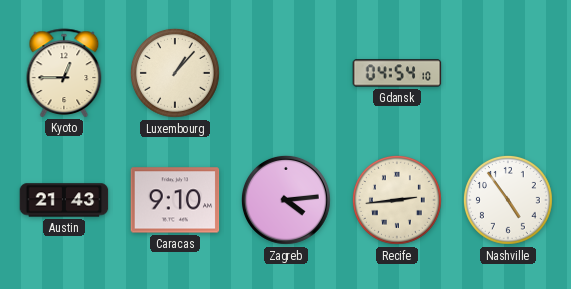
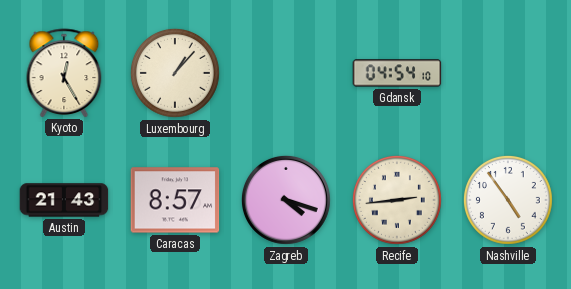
Kyoto: 12:45 -> 12:25
Caracas: 9:10 -> 8:57
Zagreb: 4:14 -> 4:18
